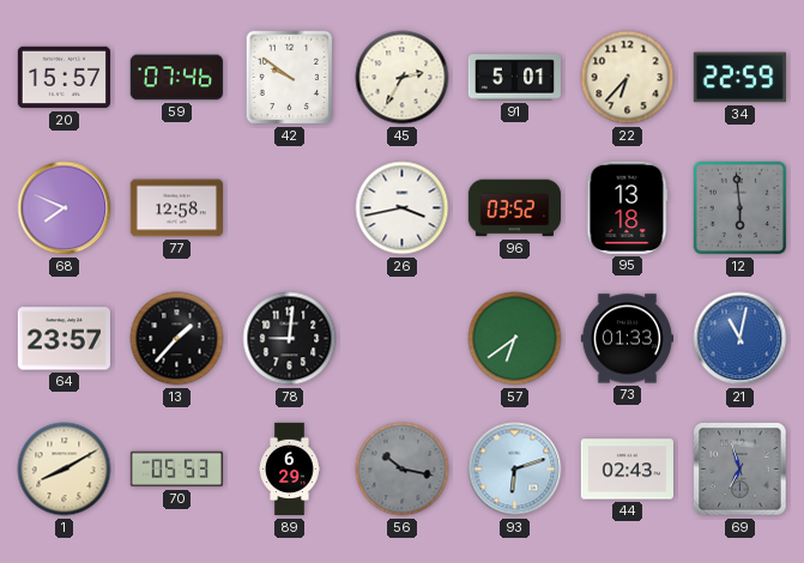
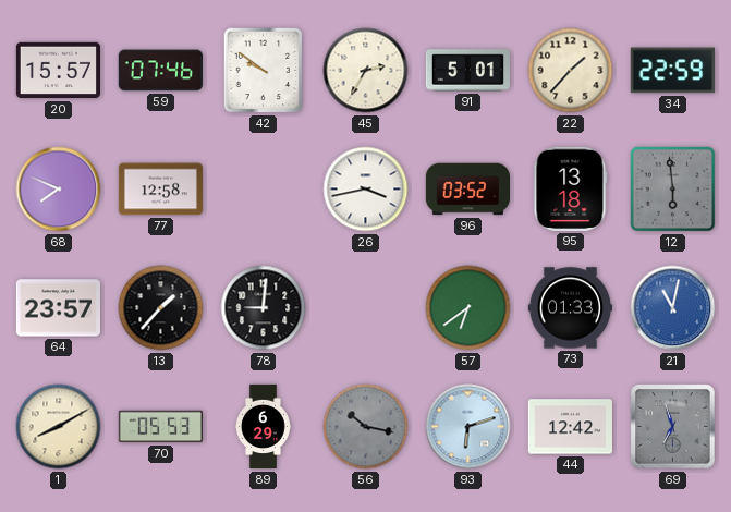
22: 6:37 -> 1:37
44: 02:43 -> 12:42
